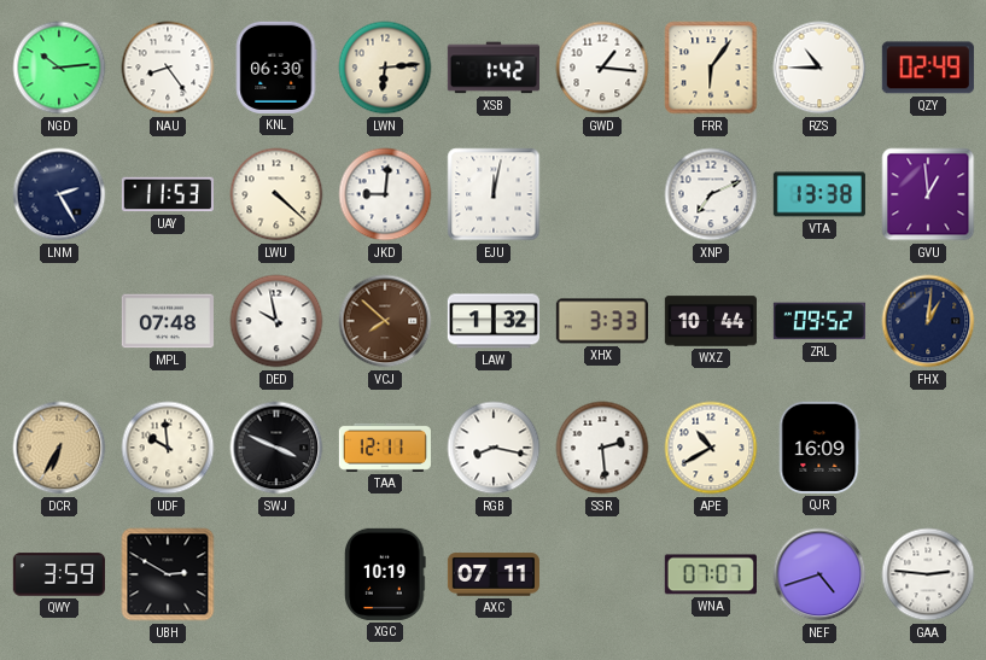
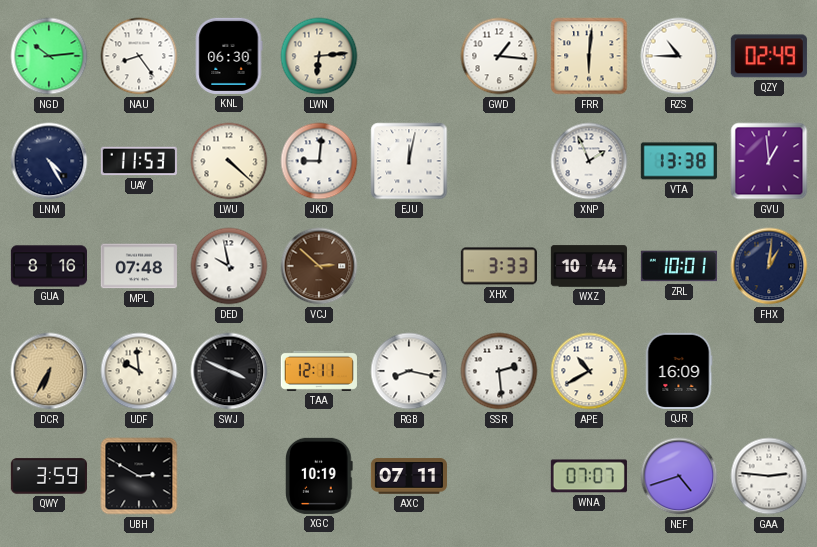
XSB: 1:42 -> none
FRR: 6:06 -> 6:01
LNM: 2:25 -> 4:25
XNP: 7:11 -> 1:56
GUA: none -> 8:16
VCJ: 7:52 -> 2:52
LAW: 1:32 -> none
ZRL: 09:52 -> 10:01
